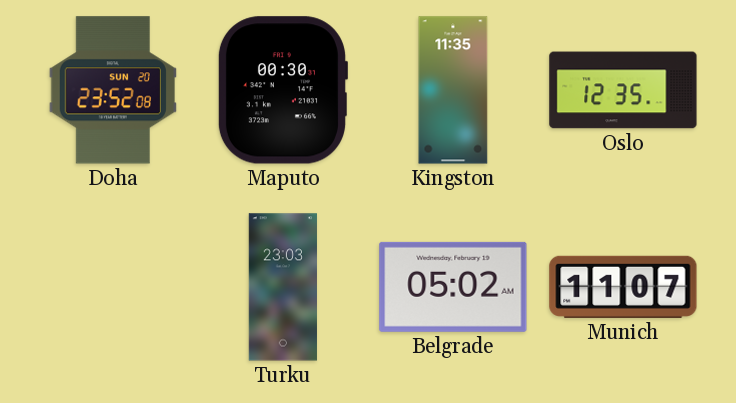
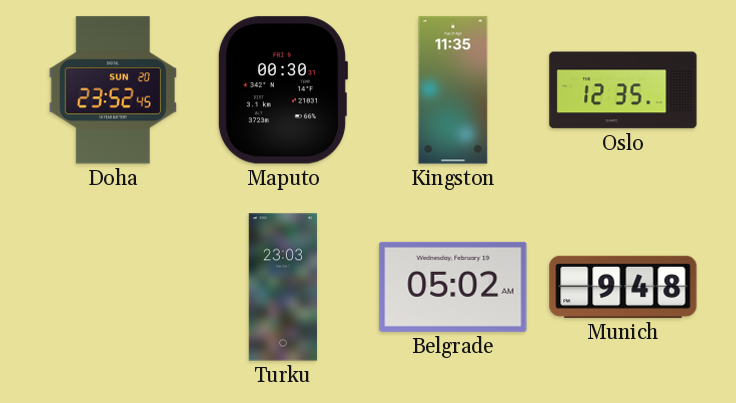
Doha: 23:52:08 -> 23:52:45
Munich: 11:07 -> 9:48
